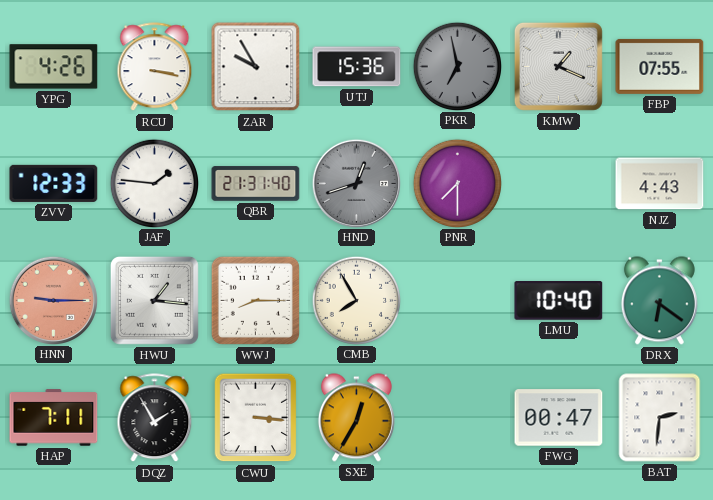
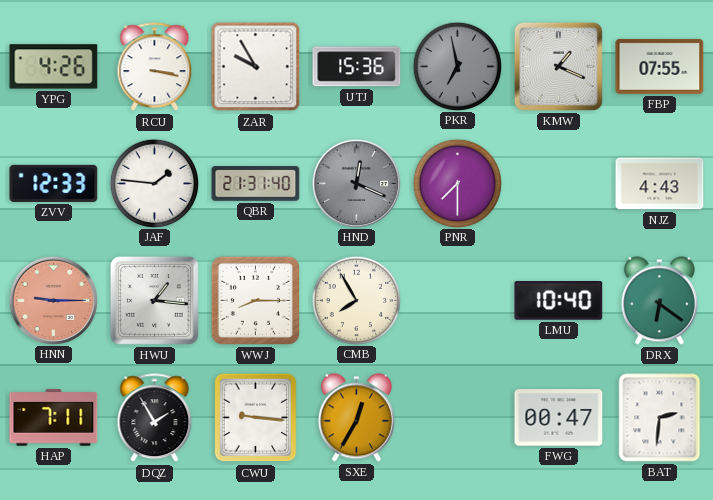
HND: 12:42 -> 12:19
CWU: 3:16 -> 9:16
